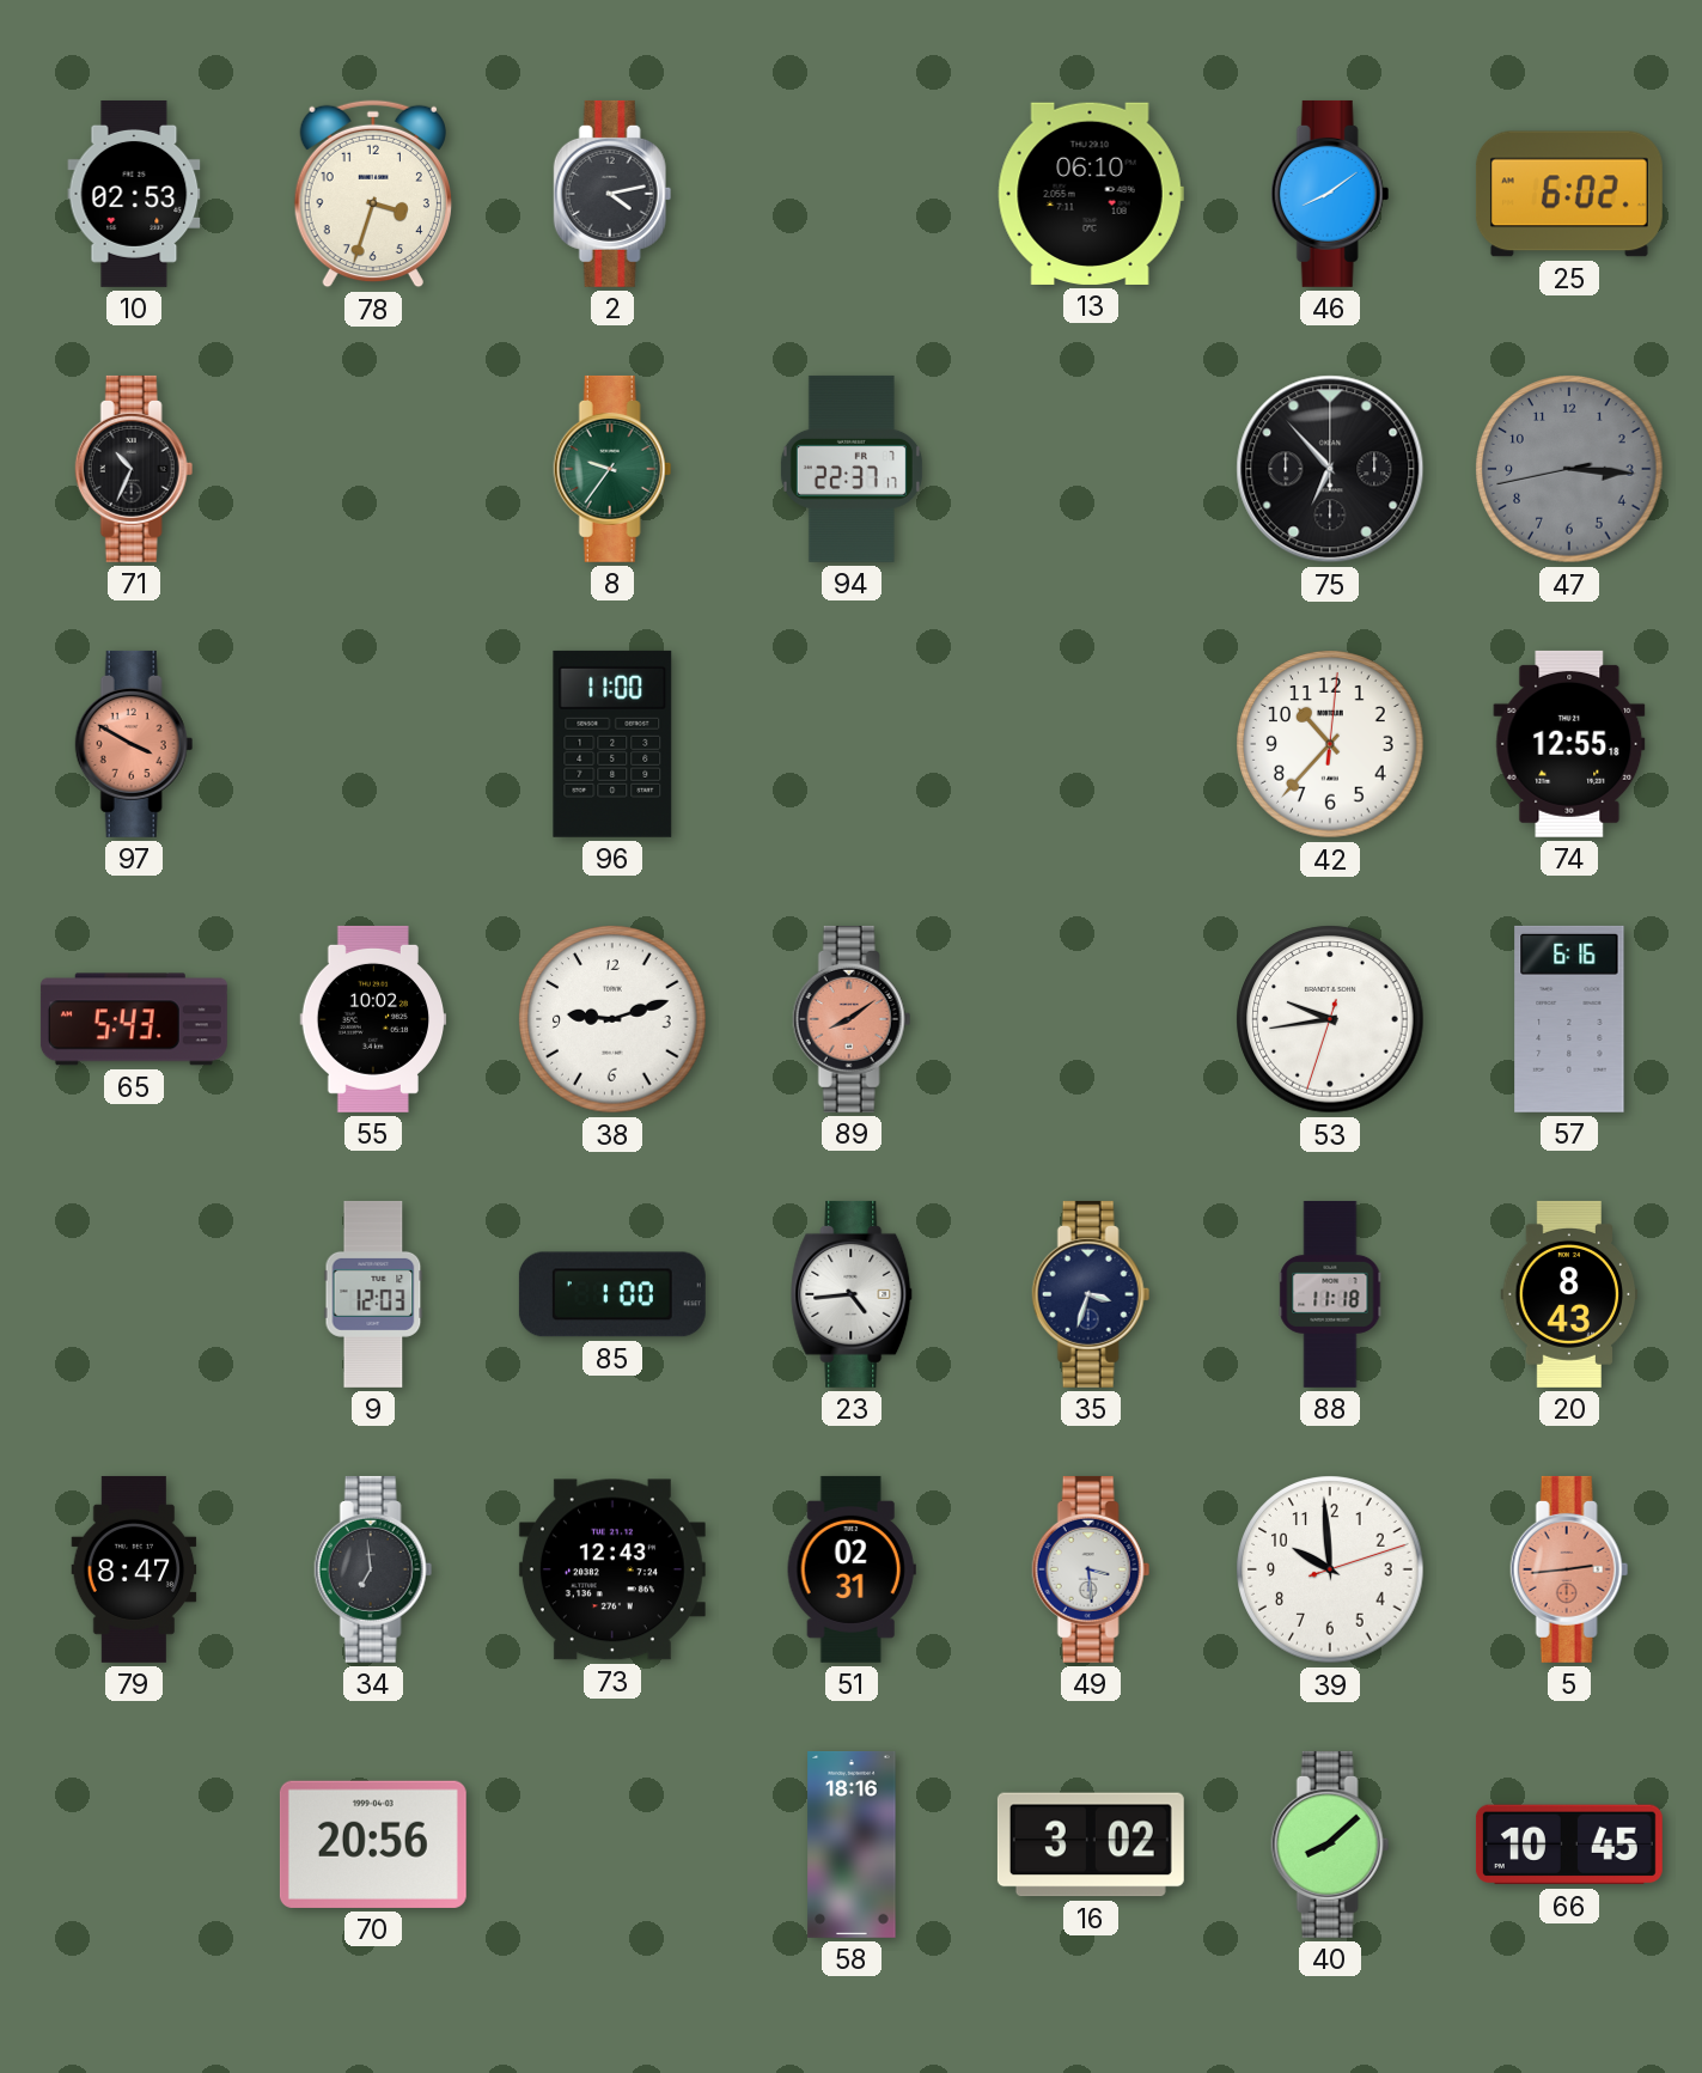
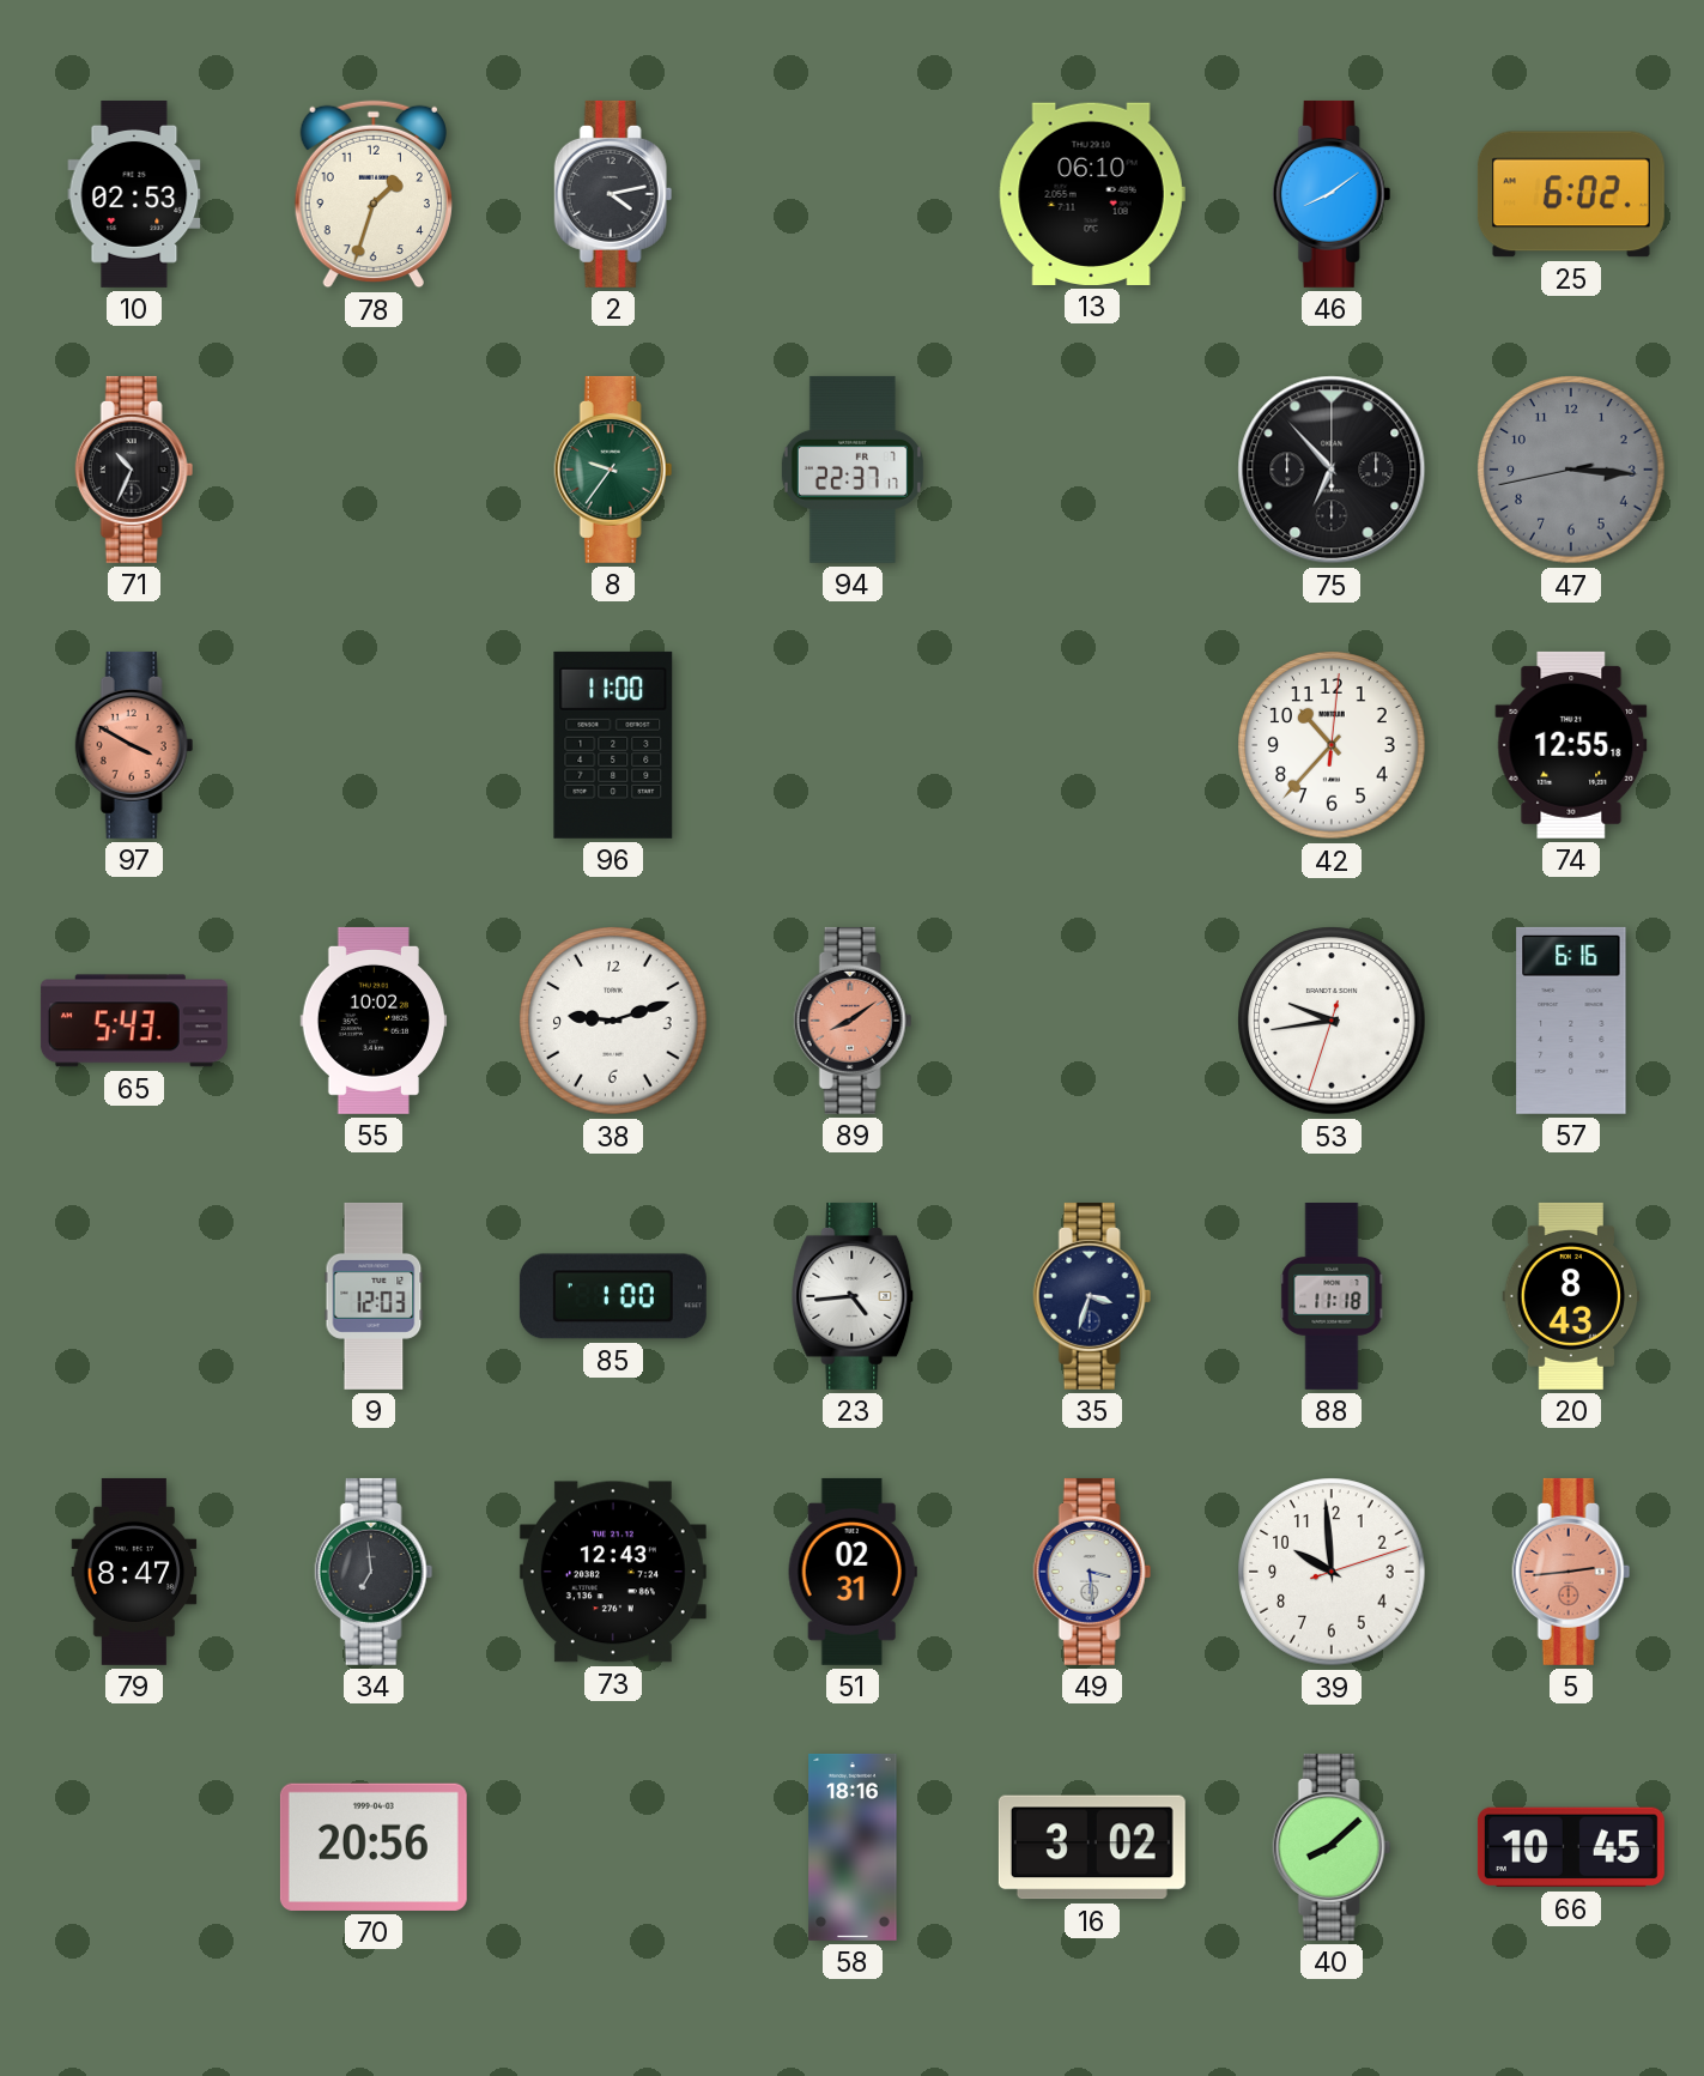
78: 3:33 -> 1:33
